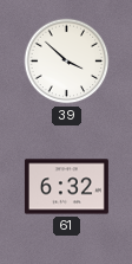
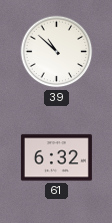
39: 3:52 -> 10:52
